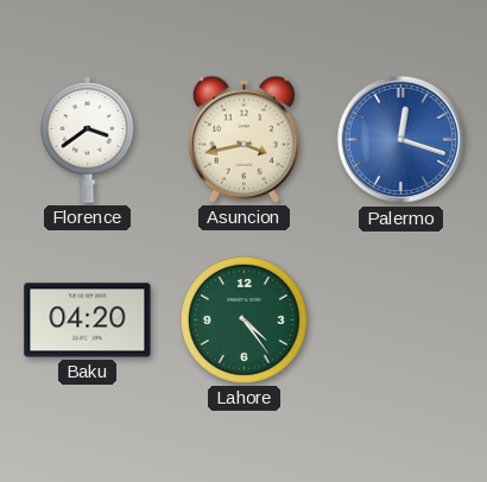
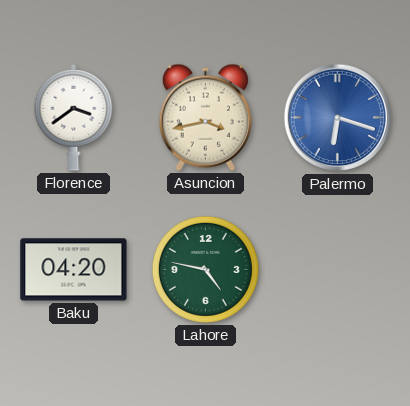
Palermo: 12:18 -> 6:18
Lahore: 4:24 -> 4:47
